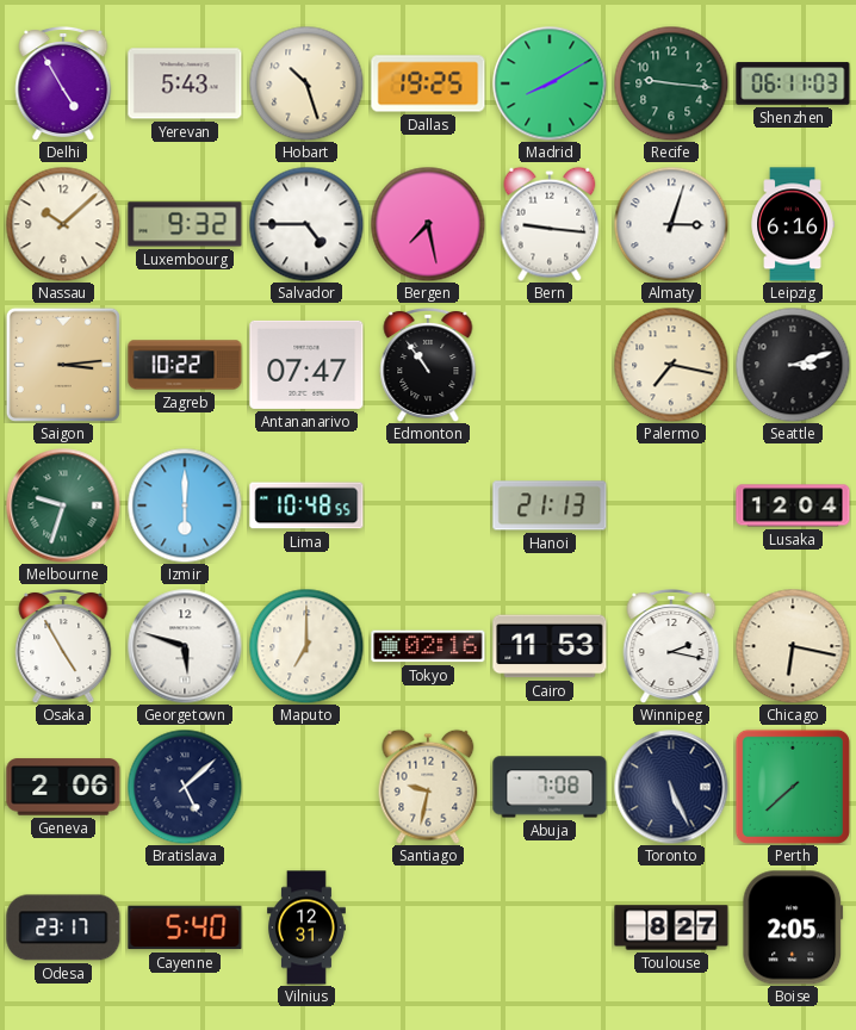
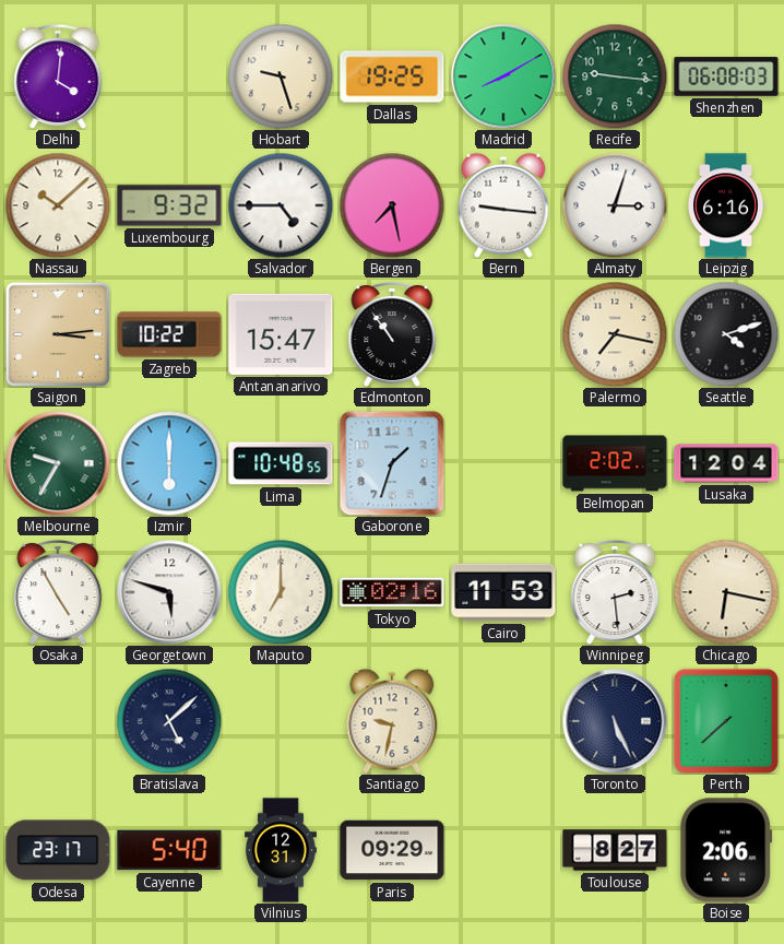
Delhi: 4:55 -> 4:01
Yerevan: 5:43 -> none
Hobart: 10:27 -> 9:27
Shenzhen: 06:11 -> 06:08
Antananarivo: 07:47 -> 15:47
Seattle: 3:12 -> 4:12
Melbourne: 9:33 -> 9:35
Gaborone: none -> 1:33
Hanoi: 21:13 -> none
Belmopan: none -> 2:02
Winnipeg: 2:17 -> 2:29
Geneva: 2:06 -> none
Abuja: 7:08 -> none
Paris: none -> 09:29
Boise: 2:05 -> 2:06
